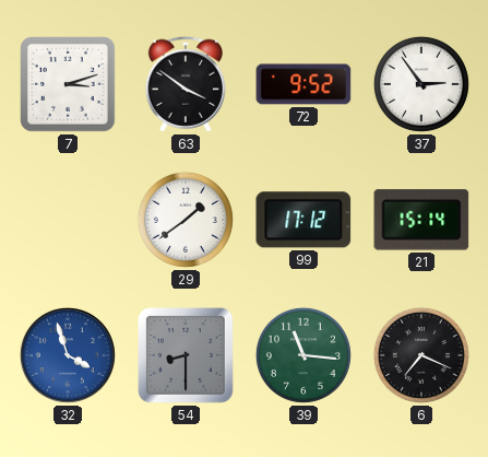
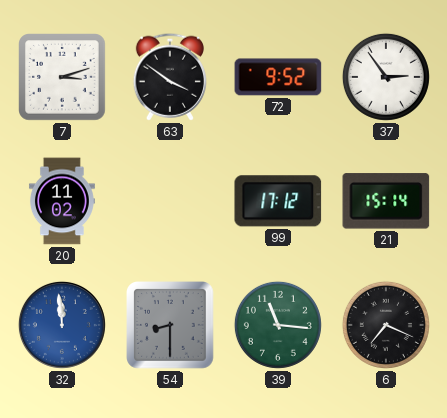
20: none -> 11:02
29: 1:39 -> none
32: 3:57 -> 11:59
